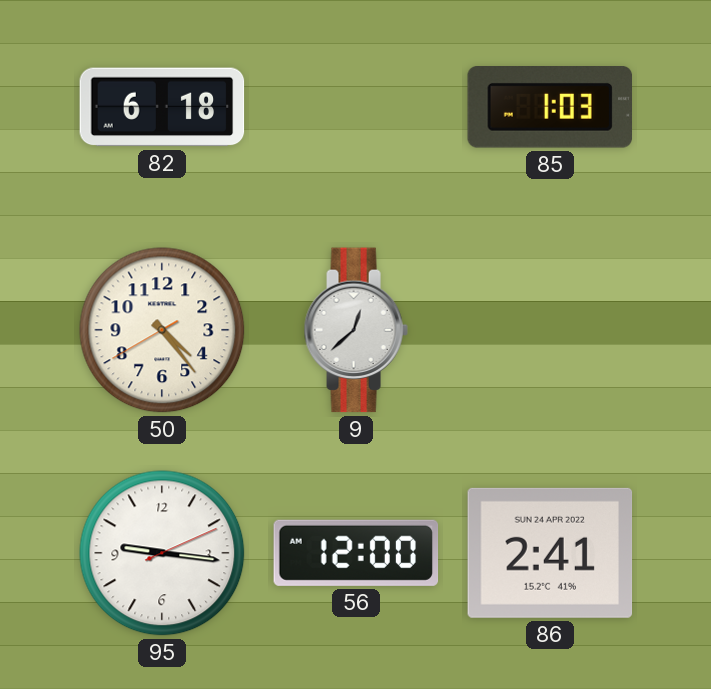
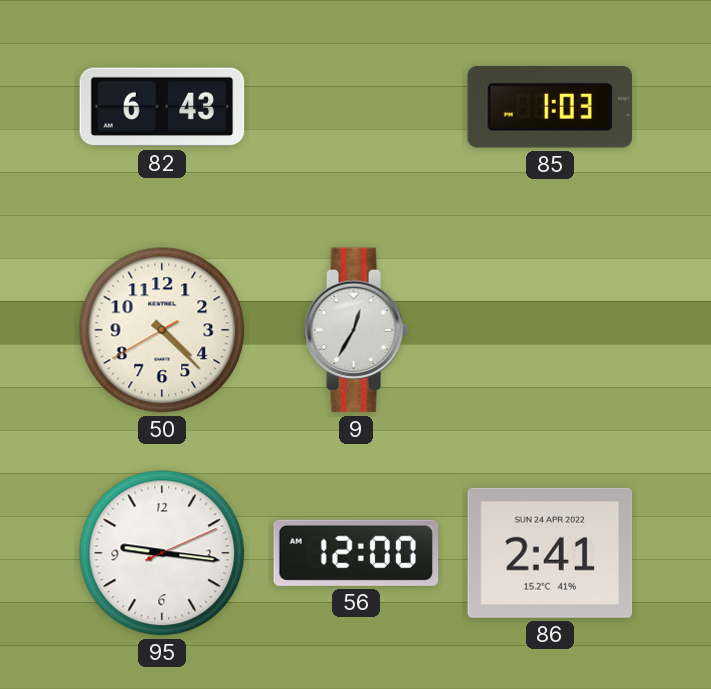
82: 6:18 -> 6:43
50: 4:23 -> 4:22
9: 12:38 -> 12:35
